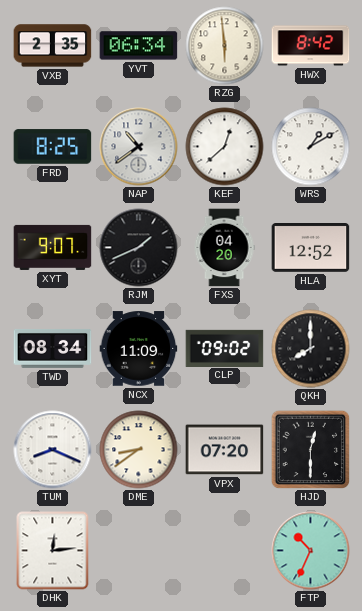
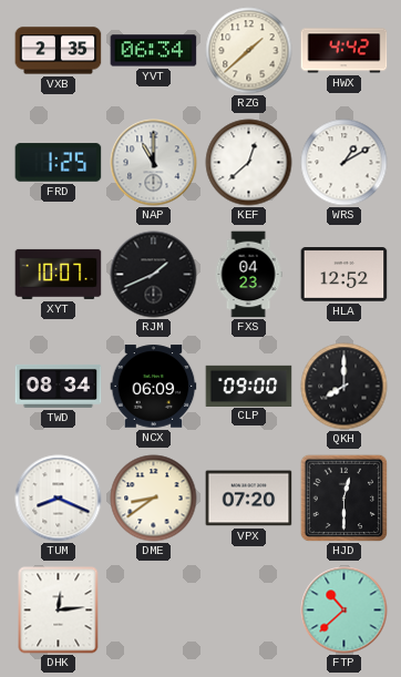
RZG: 5:59 -> 1:38
HWX: 8:42 -> 4:42
FRD: 8:25 -> 1:25
NAP: 10:39 -> 11:00
XYT: 9:07 -> 10:07
FXS: 04:20 -> 04:23
NCX: 11:09 -> 06:09
CLP: 09:02 -> 09:00
FTP: 10:34 -> 10:38
